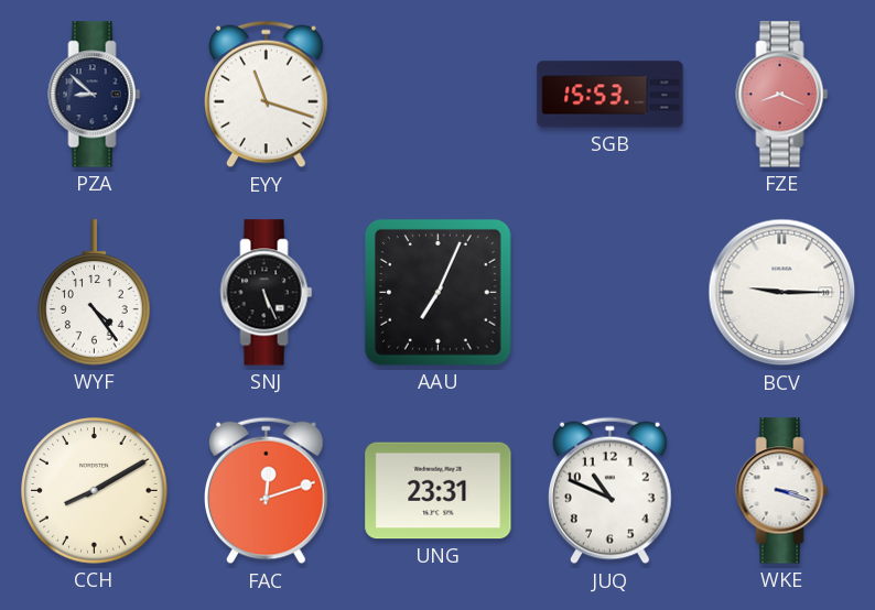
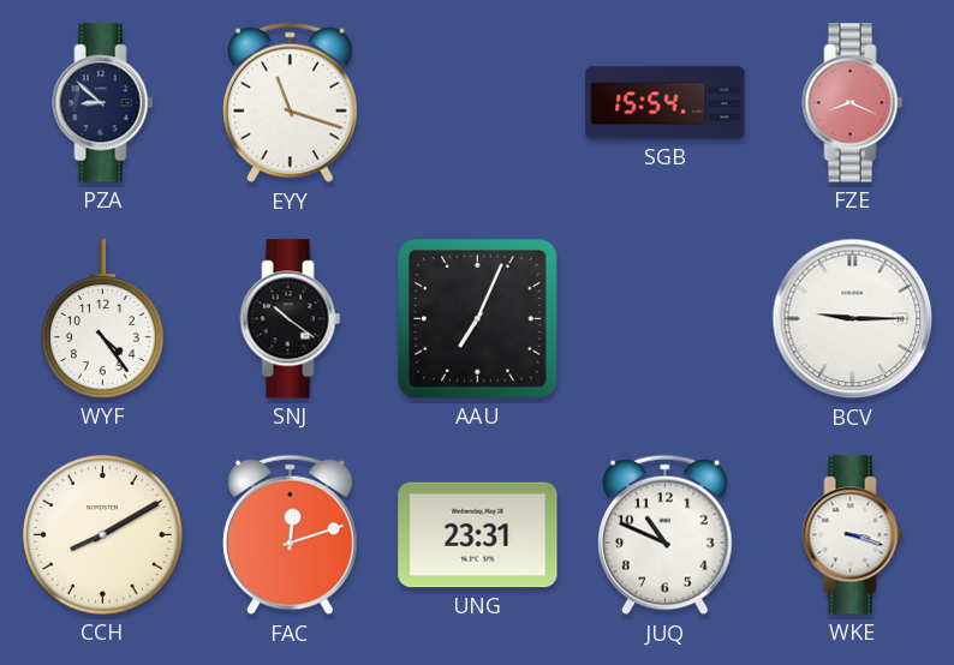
SGB: 15:53 -> 15:54
SNJ: 5:26 -> 10:21
